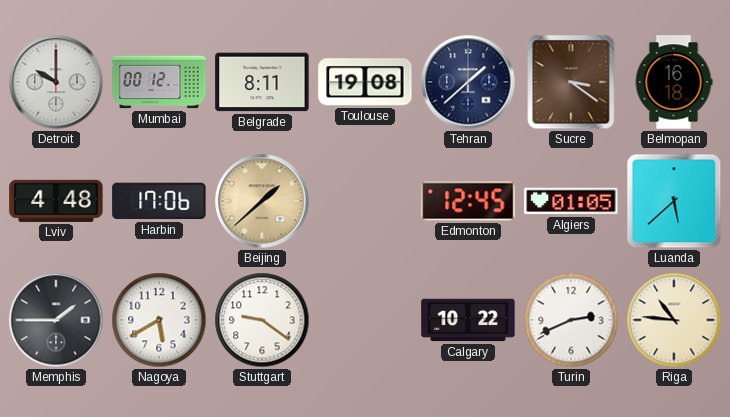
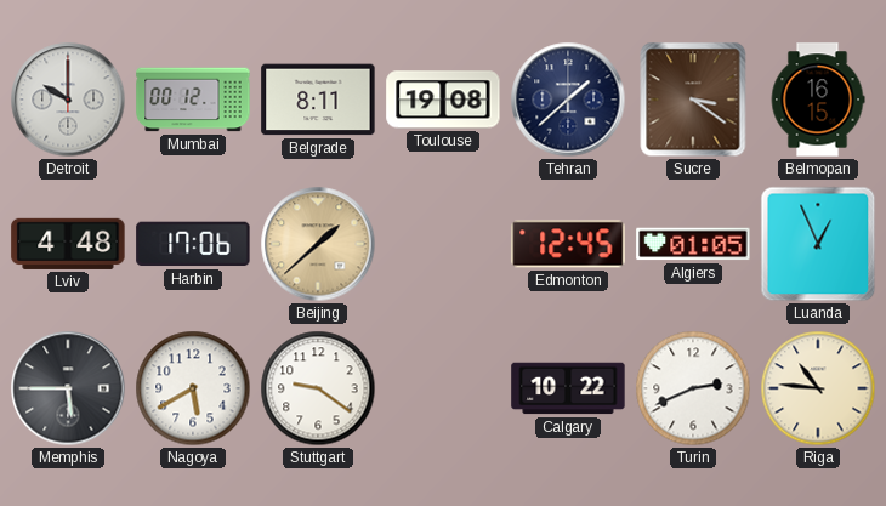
Belmopan: 16:18 -> 16:15
Luanda: 5:38 -> 12:56
Memphis: 1:45 -> 5:45
